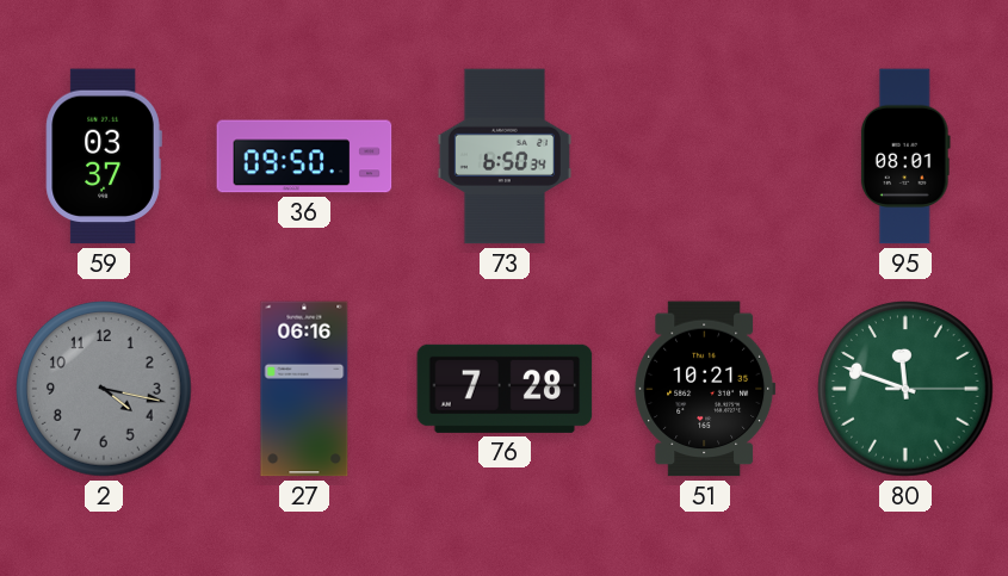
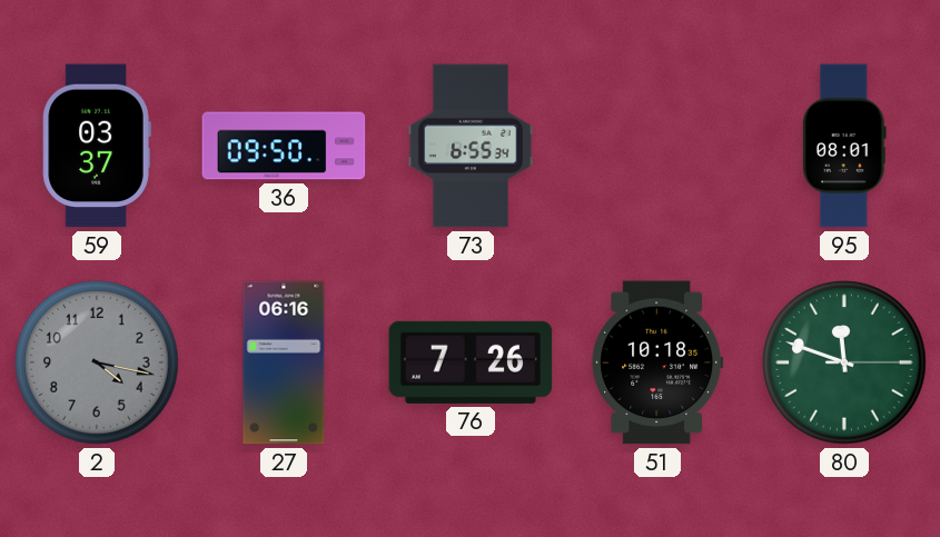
73: 6:50 -> 6:55
76: 7:28 -> 7:26
51: 10:21 -> 10:18
